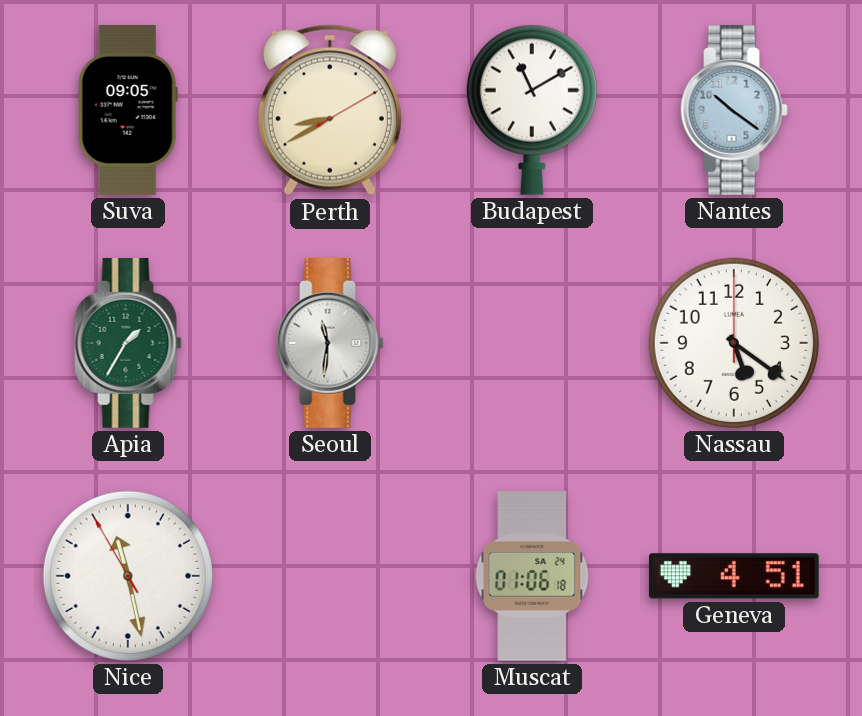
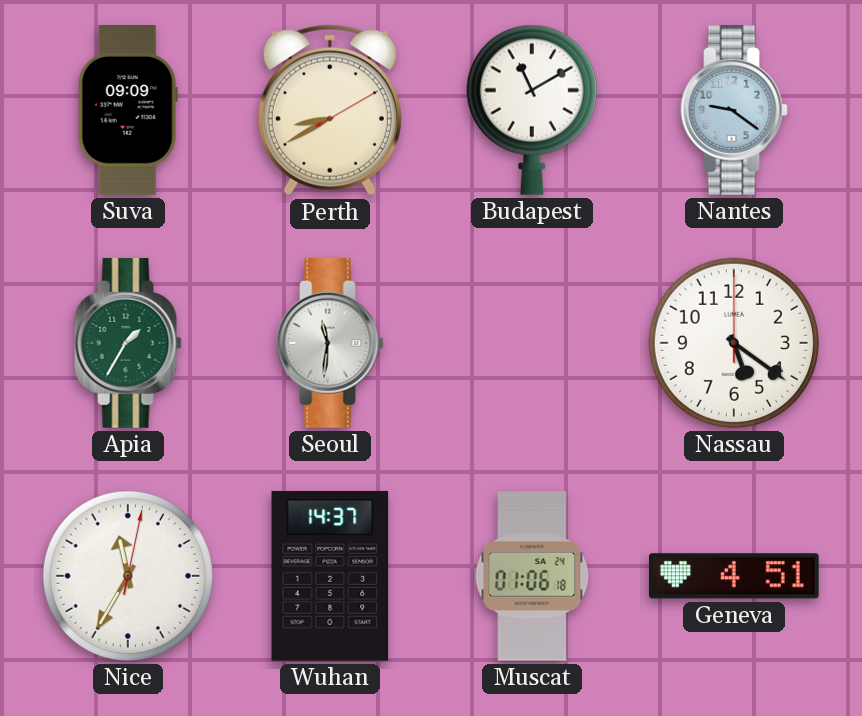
Suva: 09:05 -> 09:09
Nantes: 10:21 -> 9:21
Nice: 11:27 -> 11:35
Wuhan: none -> 14:37
